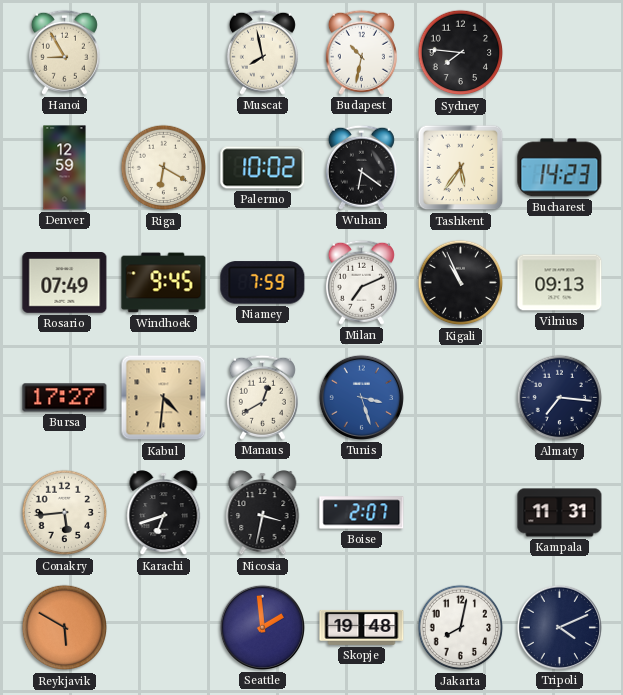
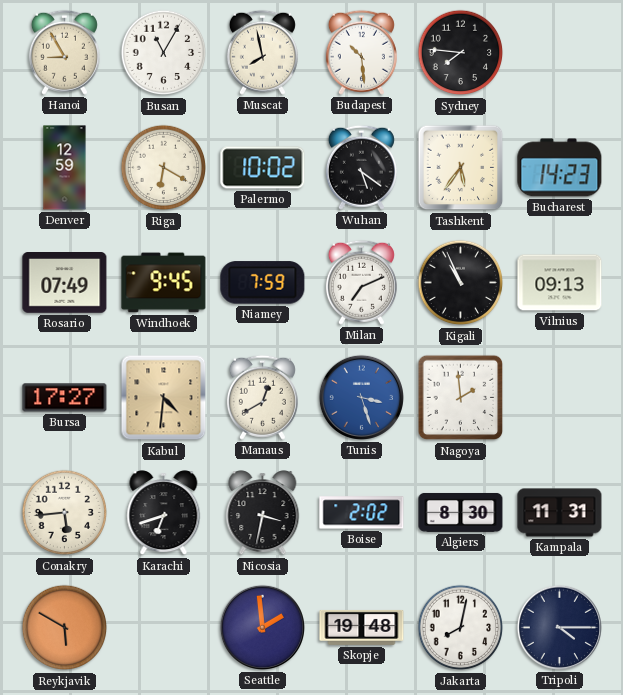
Busan: none -> 11:05
Budapest: 10:32 -> 10:29
Wuhan: 6:21 -> 5:21
Nagoya: none -> 1:59
Almaty: 7:16 -> none
Boise: 2:07 -> 2:02
Algiers: none -> 8:30
Tripoli: 4:11 -> 4:15
